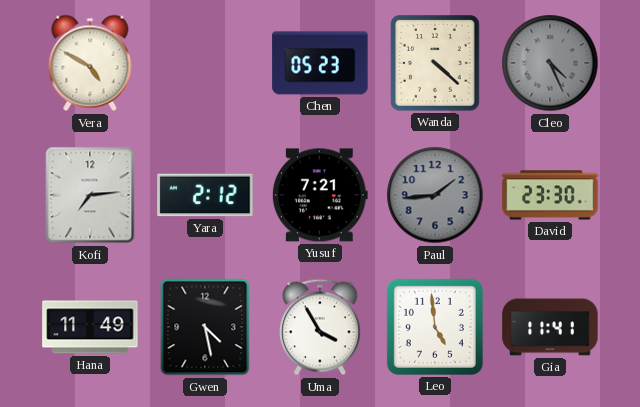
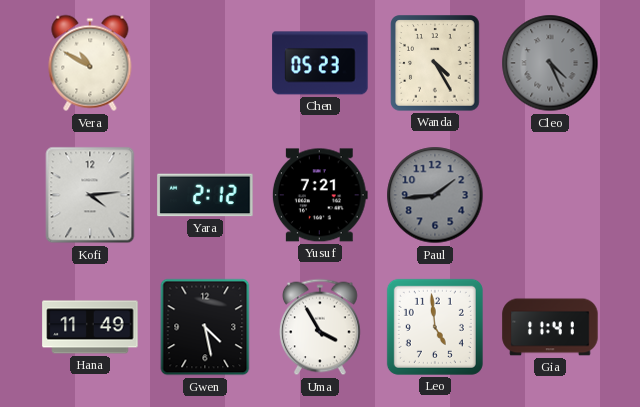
Vera: 4:50 -> 10:50
Wanda: 4:22 -> 4:25
Kofi: 7:14 -> 4:14
David: 23:30 -> none
